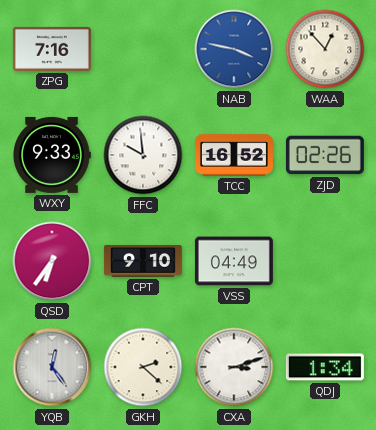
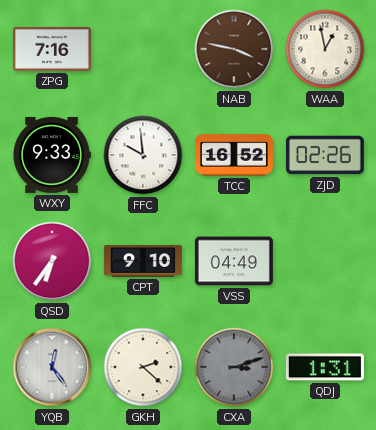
NAB dial: blue -> brown
WAA: 12:53 -> 12:58
CXA dial: white -> grey
QDJ: 1:34 -> 1:31
